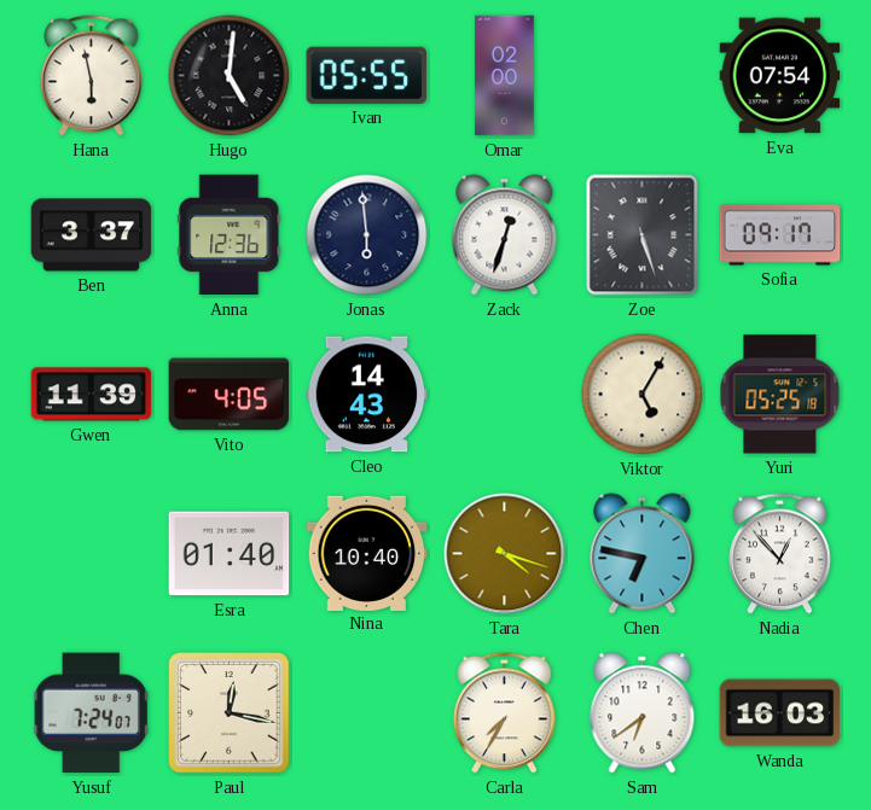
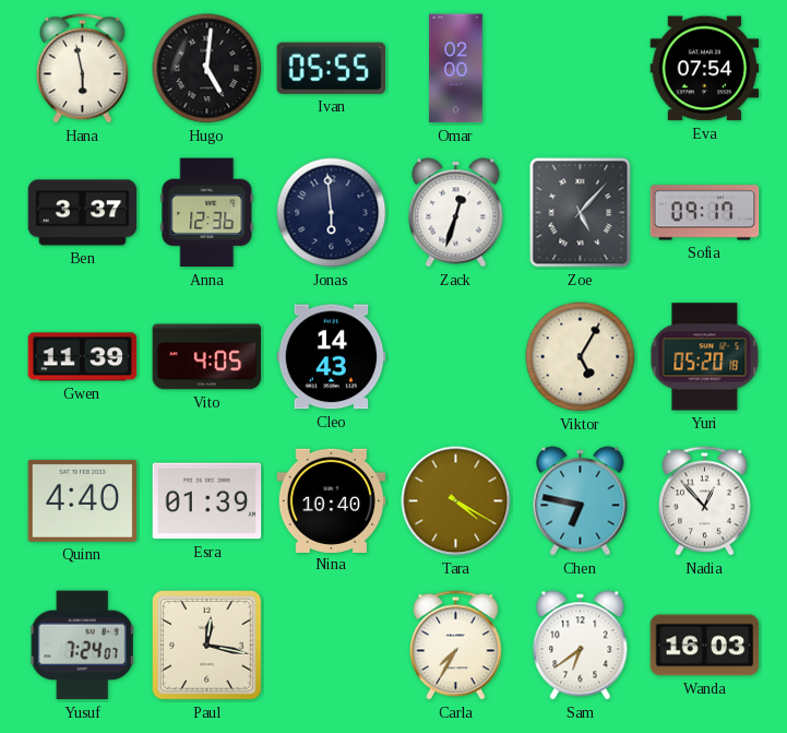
Zoe: 5:27 -> 5:07
Yuri: 05:25 -> 05:20
Quinn: none -> 4:40
Esra: 01:40 -> 01:39
Tara: 4:18 -> 4:20
